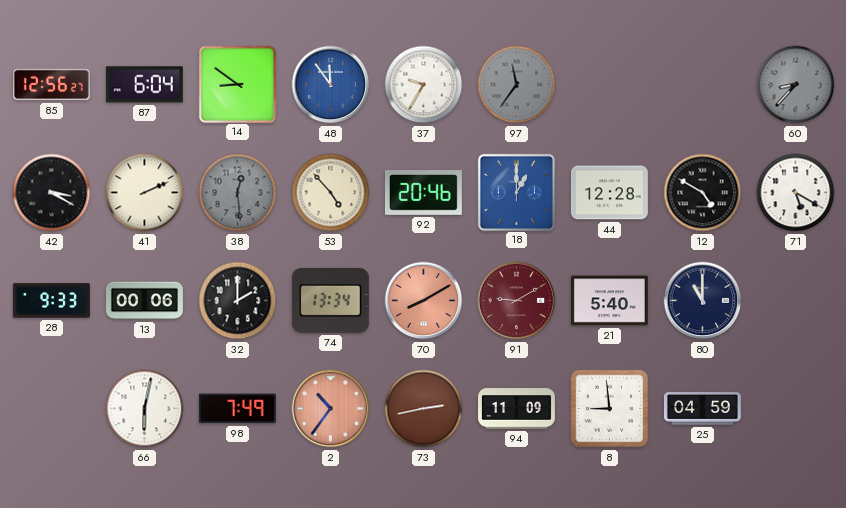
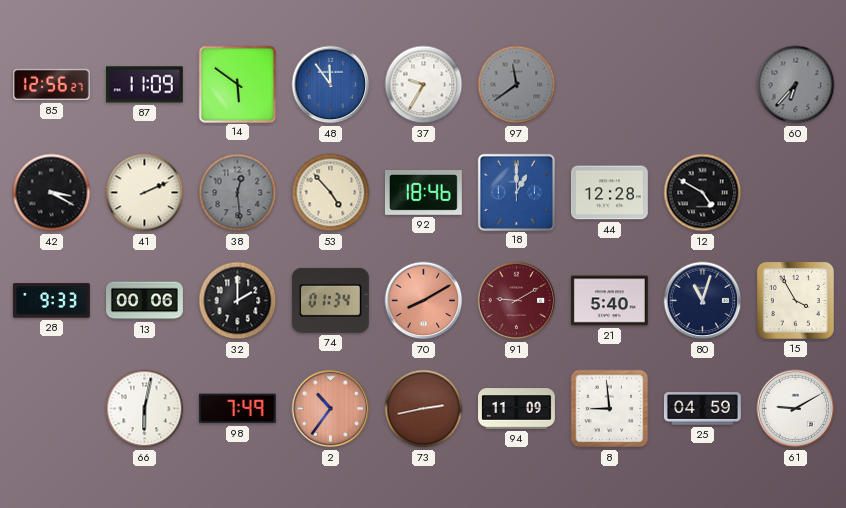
87: 6:04 -> 11:09
14: 8:51 -> 5:51
97: 11:36 -> 11:39
60: 8:37 -> 6:37
92: 20:46 -> 18:46
71: 5:20 -> none
74: 13:34 -> 01:34
80: 11:00 -> 11:03
15: none -> 3:55
61: none -> 9:10
